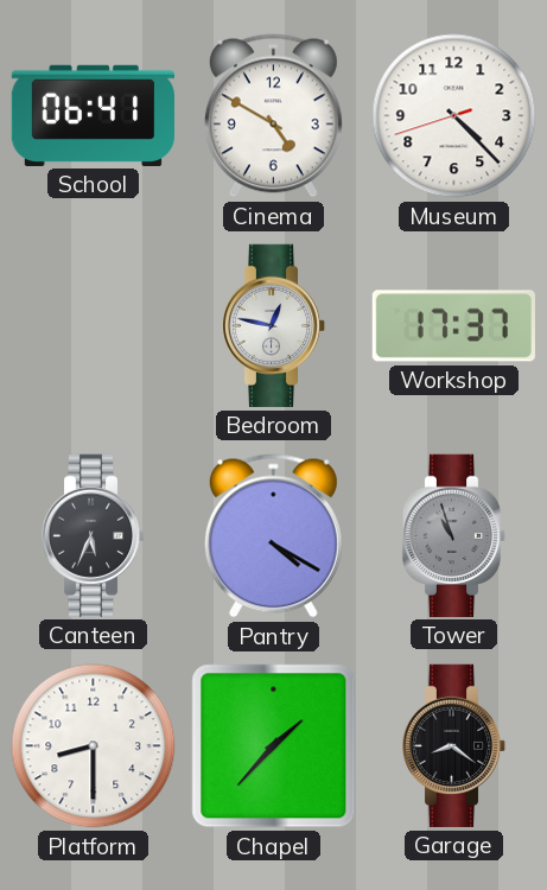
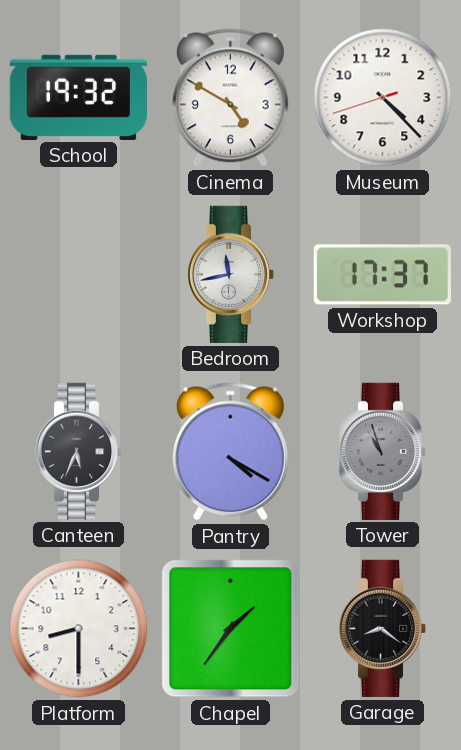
School: 06:41 -> 19:32
Bedroom: 12:47 -> 11:43
Chapel: 1:37 -> 1:36
